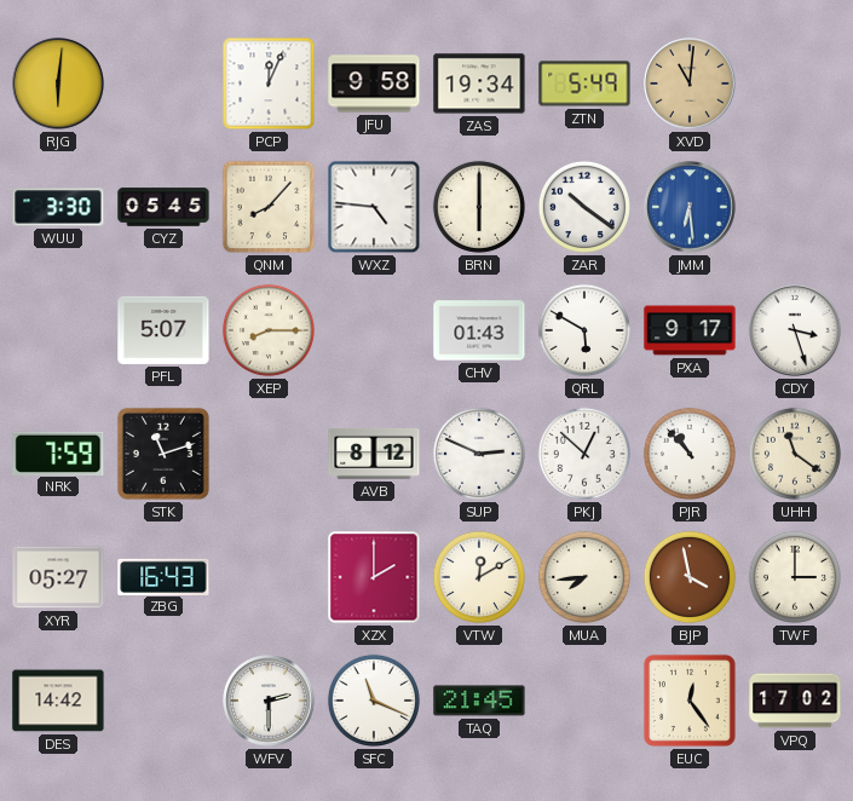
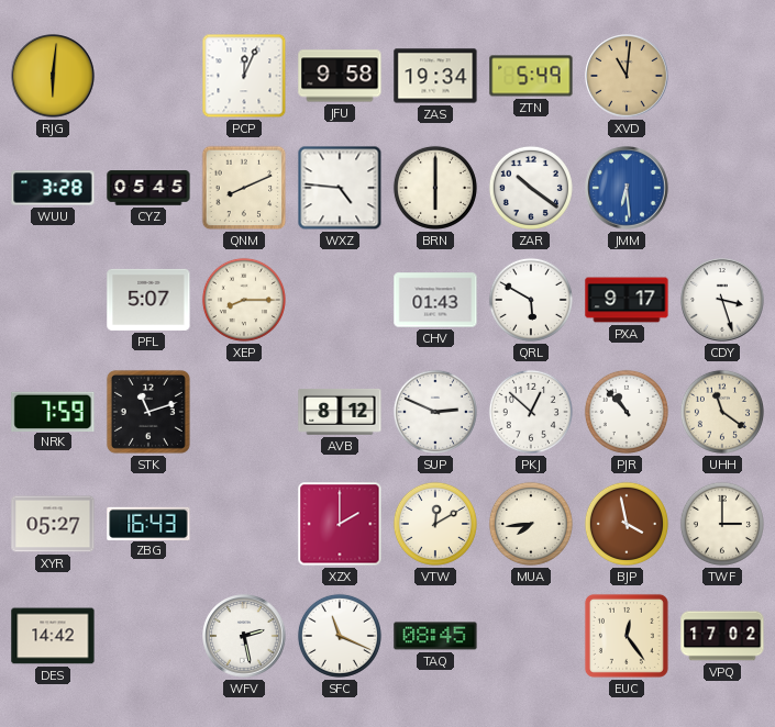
WUU: 3:30 -> 3:28
QNM: 8:07 -> 8:11
WFV: 2:30 -> 2:28
TAQ: 21:45 -> 08:45
